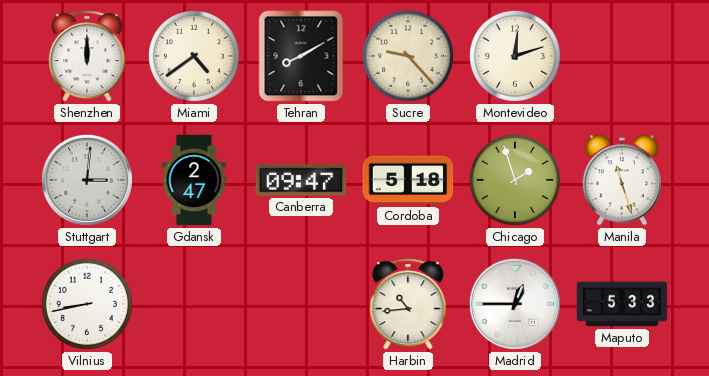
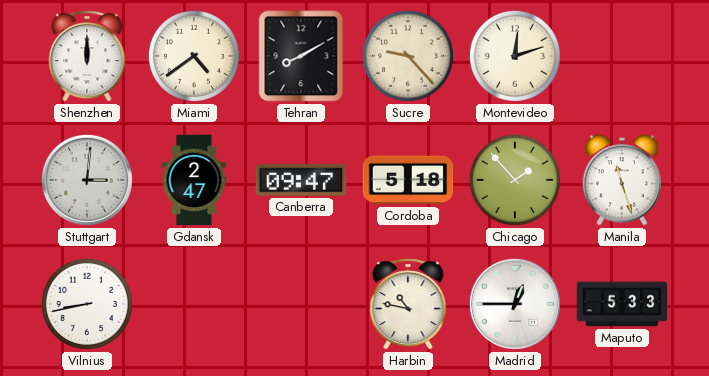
Chicago: 1:57 -> 1:53
Harbin: 10:44 -> 10:47
